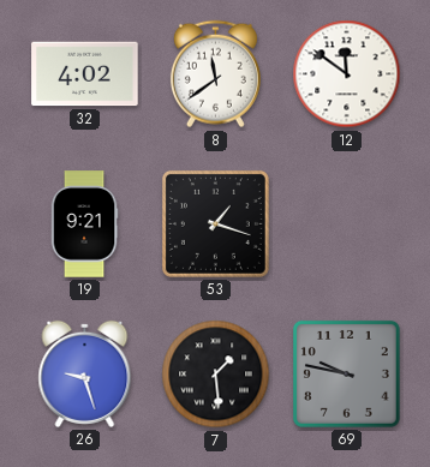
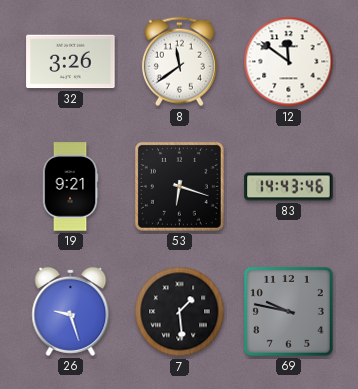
32: 4:02 -> 3:26
53: 1:18 -> 6:18
83: none -> 14:43
